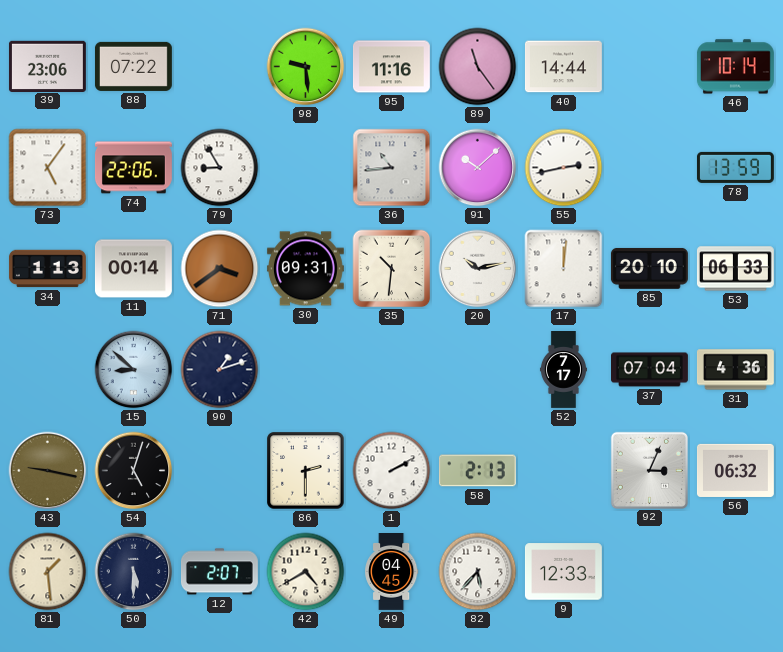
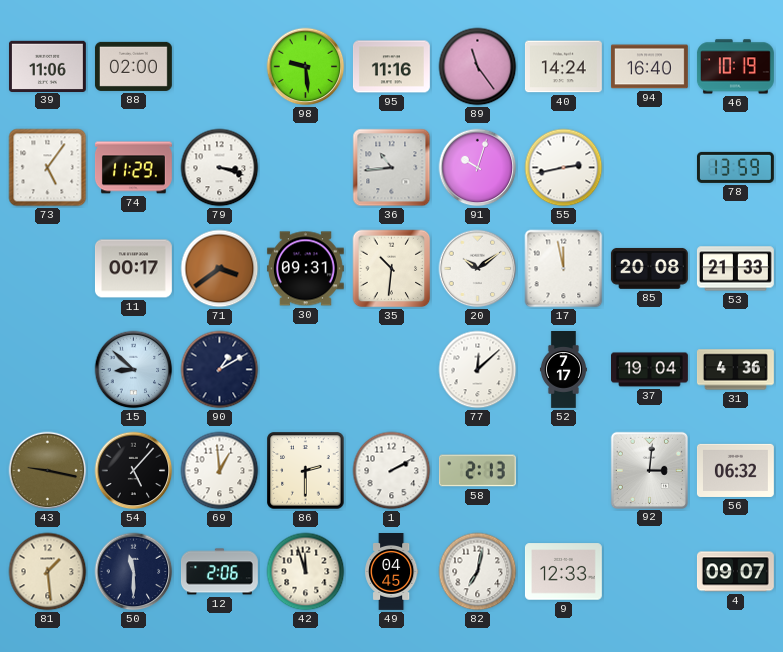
39: 23:06 -> 11:06
88: 07:22 -> 02:00
40: 14:44 -> 14:24
94: none -> 16:40
46: 10:14 -> 10:19
74: 22:06 -> 11:29
79: 8:55 -> 3:18
91: 10:08 -> 10:03
34: 1:13 -> none
11: 00:14 -> 00:17
20: 10:13 -> 10:09
17: 12:01 -> 11:58
85: 20:10 -> 20:08
53: 06:33 -> 21:33
90: 1:12 -> 1:10
77: none -> 12:08
37: 07:04 -> 19:04
54: 5:03 -> 5:07
69: none -> 12:59
92: 3:04 -> 3:01
50: 5:30 -> 11:30
12: 2:07 -> 2:06
42: 4:40 -> 11:57
82: 5:37 -> 7:02
4: none -> 09:07
